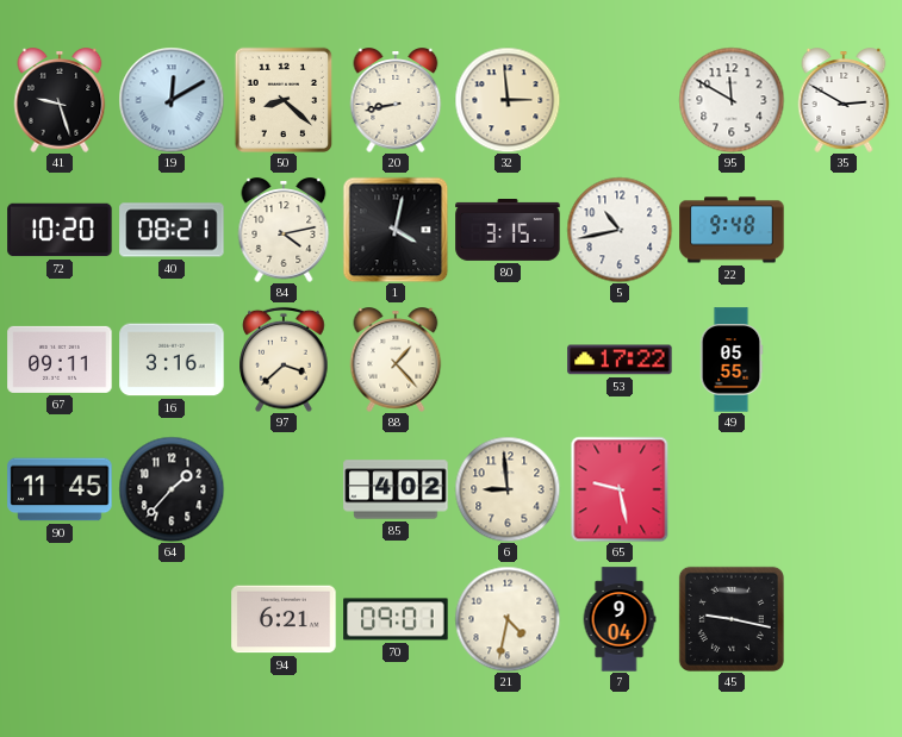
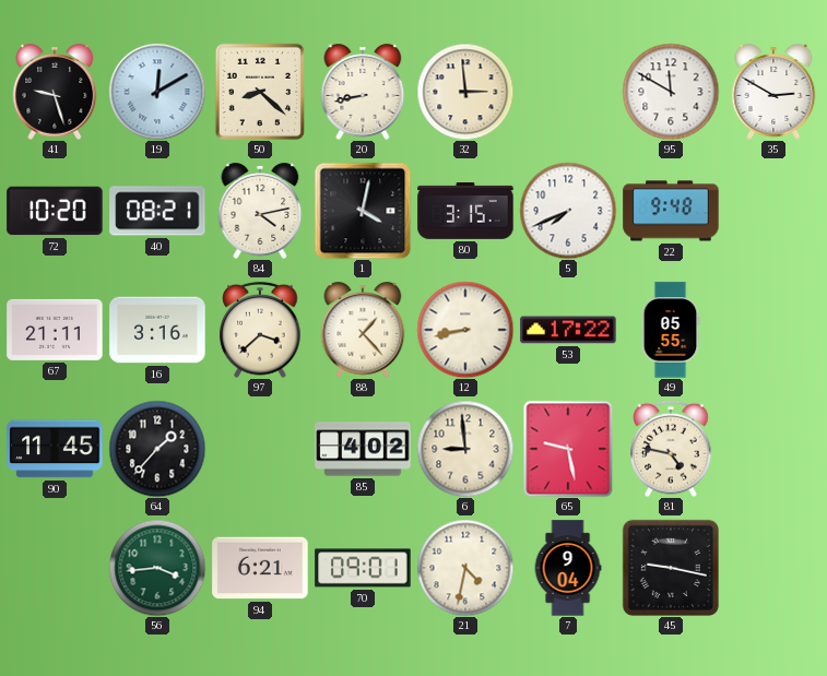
5: 10:43 -> 7:41
67: 09:11 -> 21:11
12: none -> 8:43
81: none -> 4:47
56: none -> 3:44
